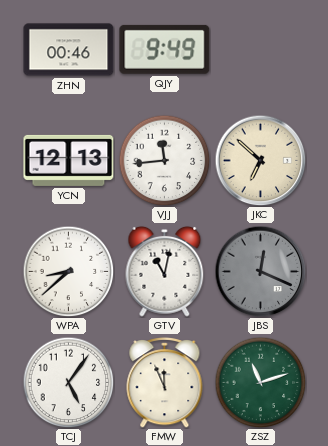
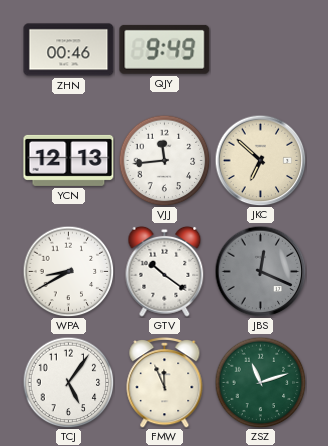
WPA: 8:38 -> 8:40
GTV: 11:02 -> 10:21
